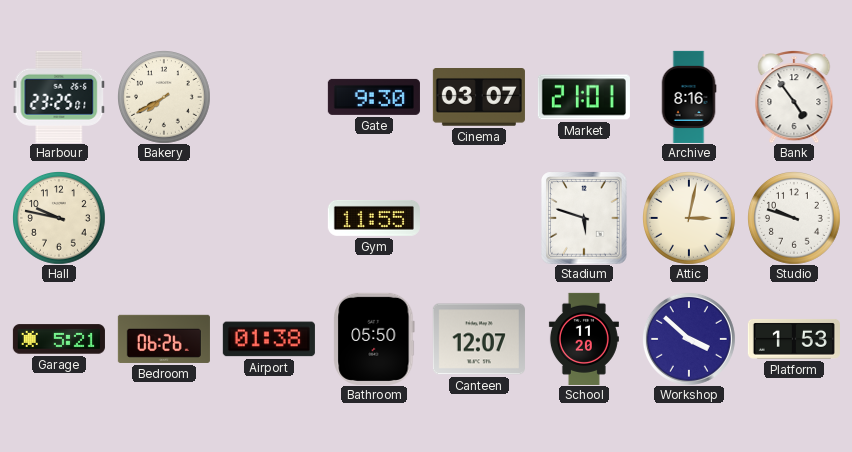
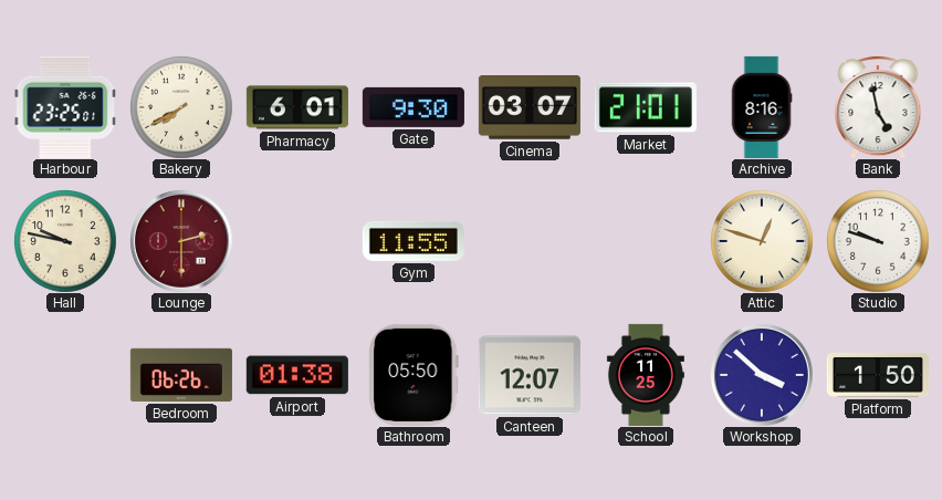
Pharmacy: none -> 6:01
Bank: 4:54 -> 4:58
Lounge: none -> 2:30
Stadium: 5:48 -> none
Attic: 3:02 -> 12:48
Garage: 5:21 -> none
School: 11:20 -> 11:25
Platform: 1:53 -> 1:50
